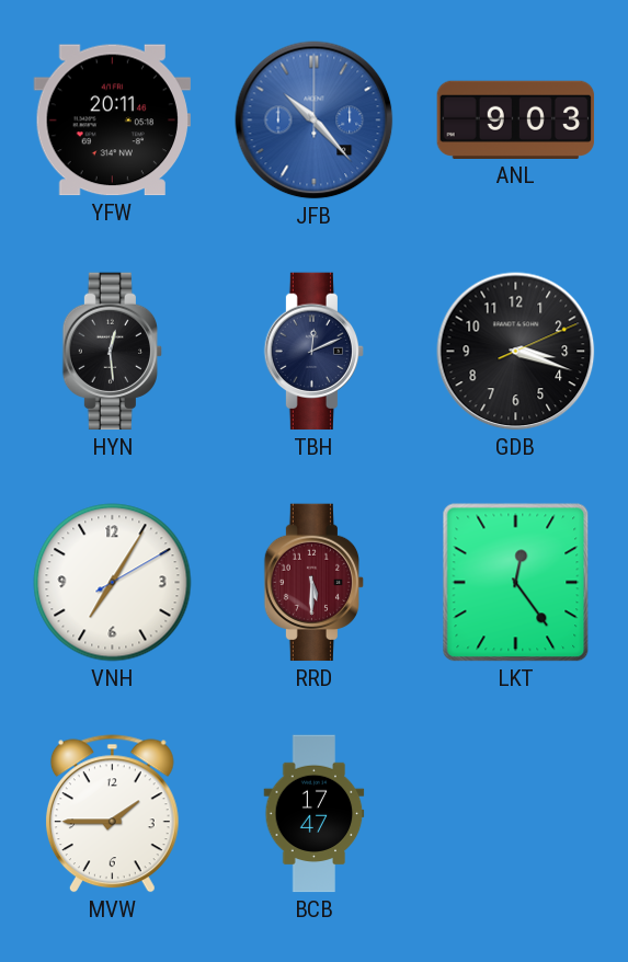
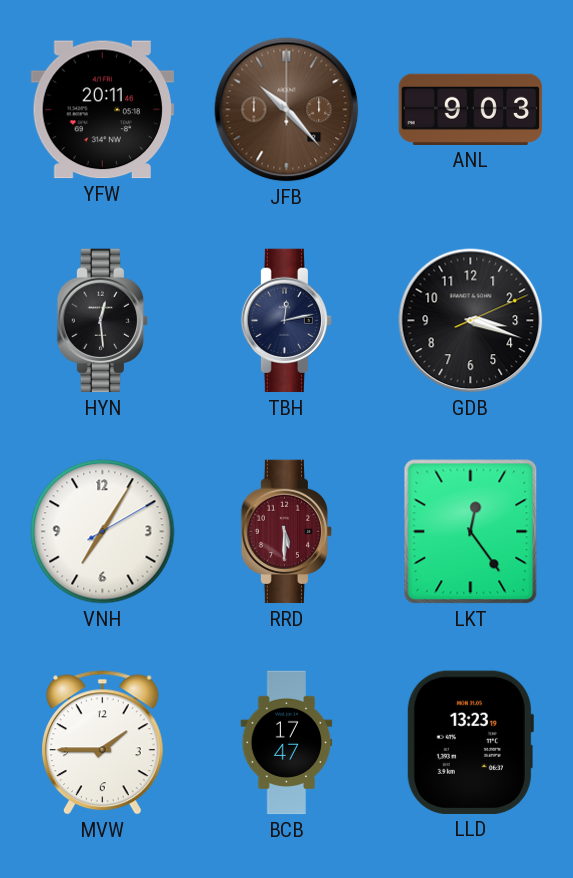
JFB dial: blue -> brown
TBH: 12:11 -> 12:13
LLD: none -> 13:23
